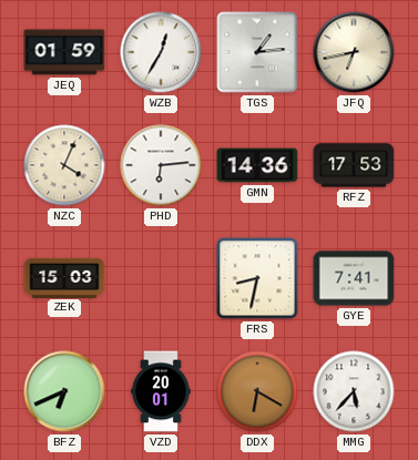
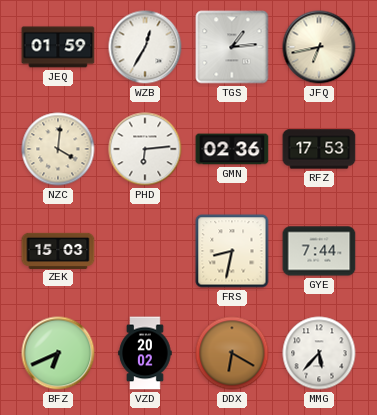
NZC: 4:04 -> 4:01
GMN: 14:36 -> 02:36
GYE: 7:41 -> 7:44
VZD: 20:01 -> 20:02
